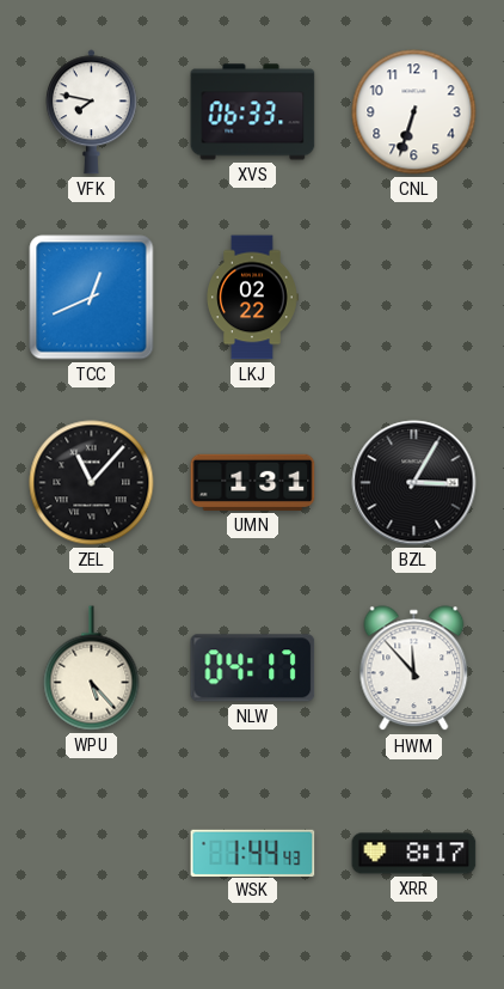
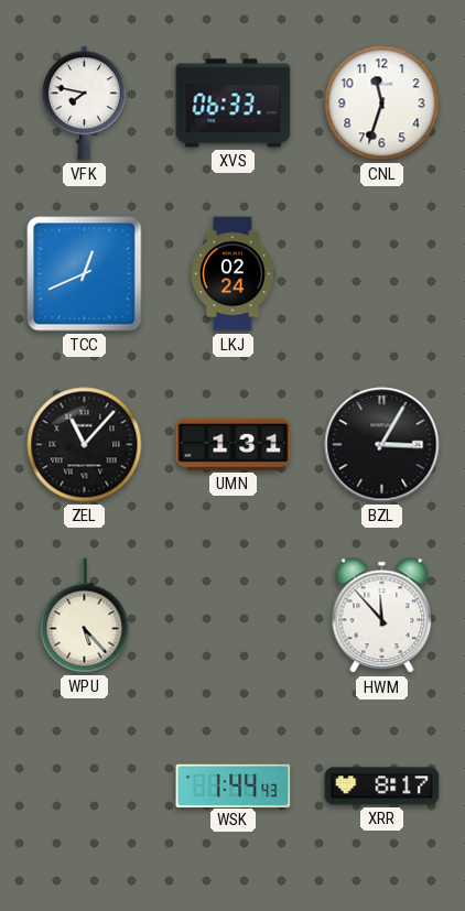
CNL: 6:33 -> 11:33
LKJ: 02:22 -> 02:24
NLW: 04:17 -> none
